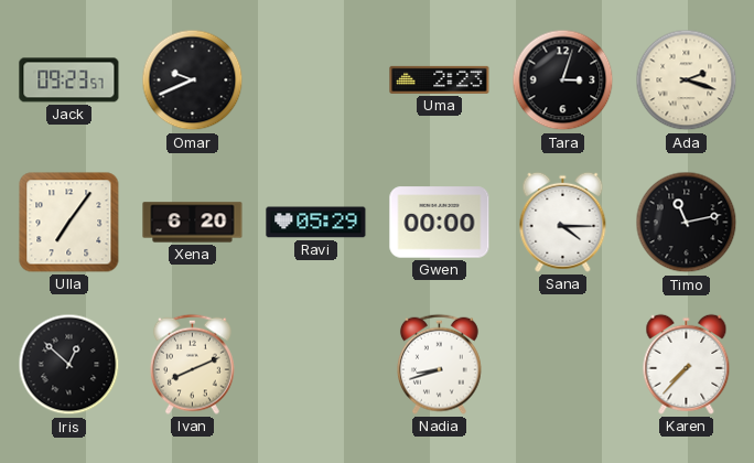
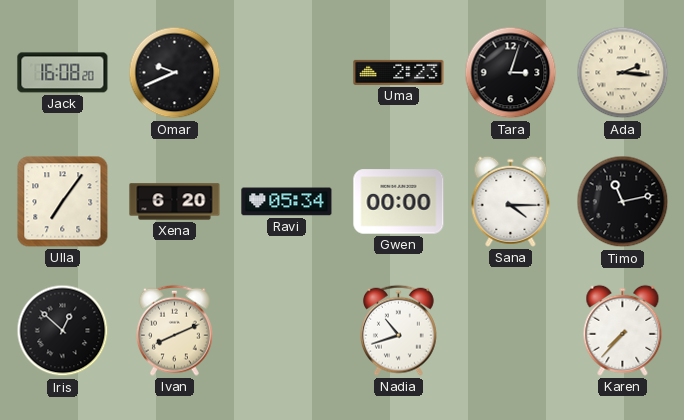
Jack: 09:23 -> 16:08
Ada: 2:18 -> 2:16
Ravi: 05:29 -> 05:34
Nadia: 8:42 -> 10:42
